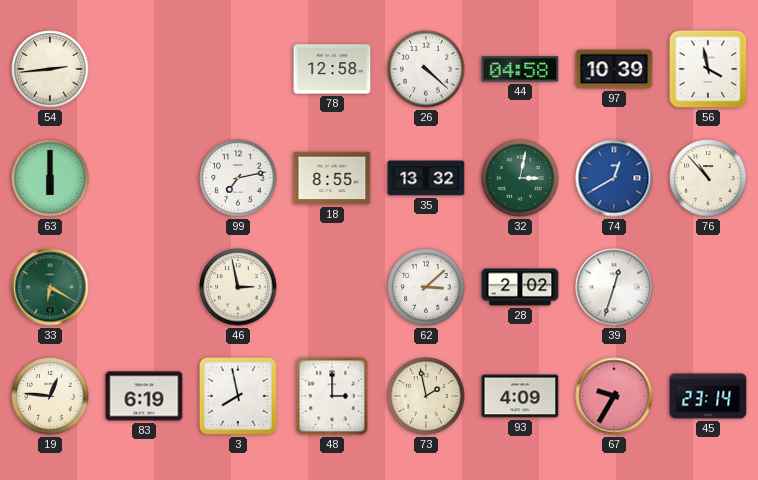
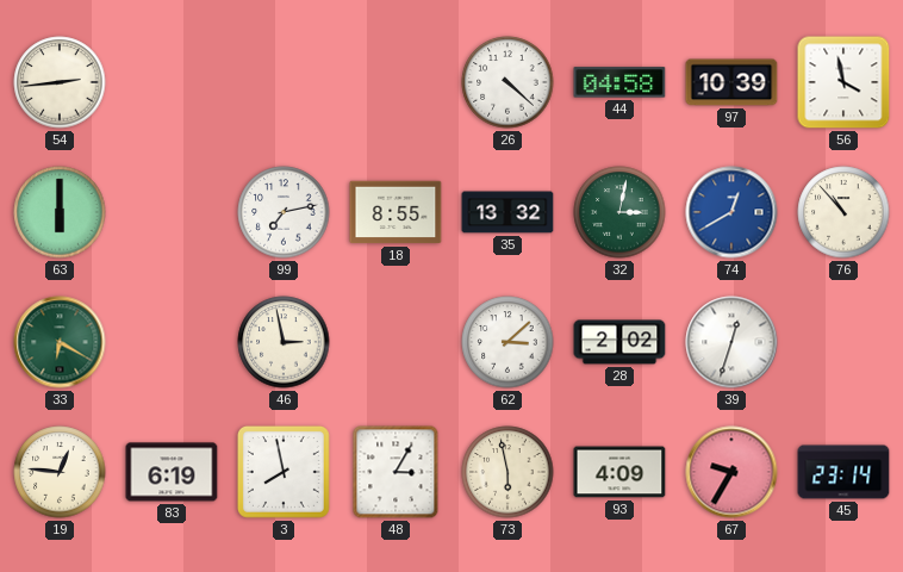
78: 12:58 -> none
48: 3:00 -> 3:05
73: 1:58 -> 5:58
